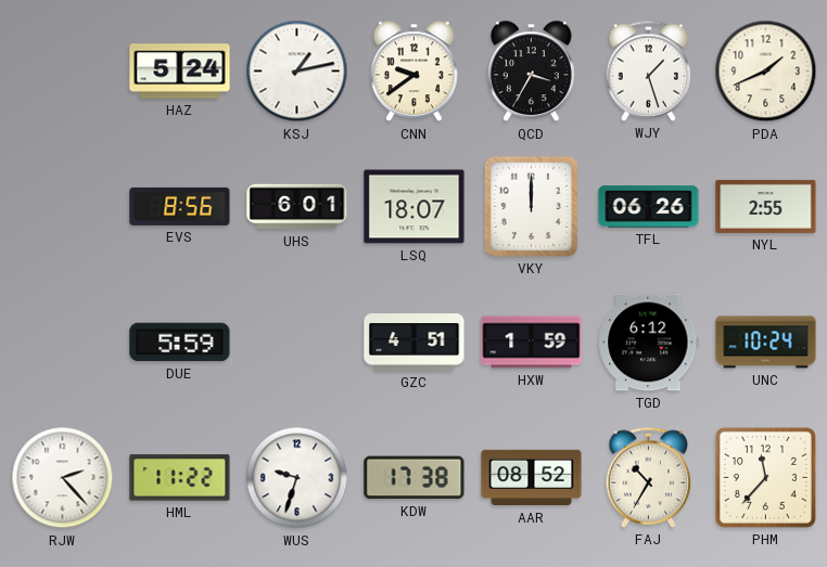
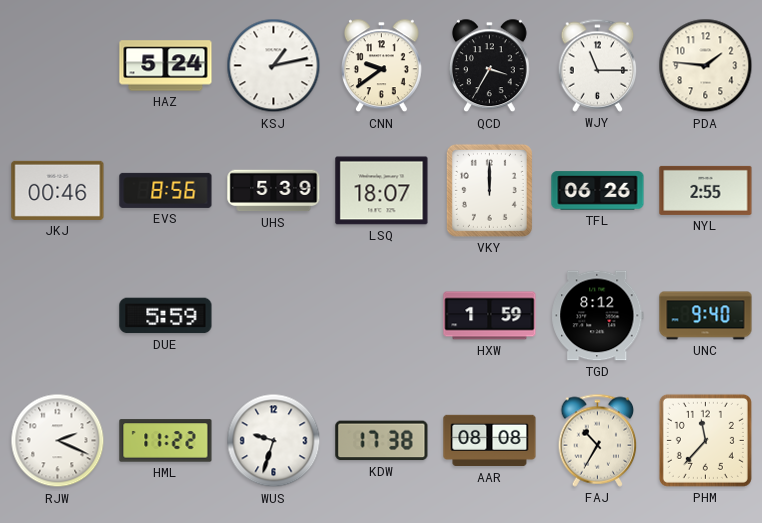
WJY: 1:27 -> 11:15
PDA: 1:41 -> 1:46
JKJ: none -> 00:46
UHS: 6:01 -> 5:39
GZC: 4:51 -> none
TGD: 6:12 -> 8:12
UNC: 10:24 -> 9:40
RJW: 2:23 -> 2:19
AAR: 08:52 -> 08:08
